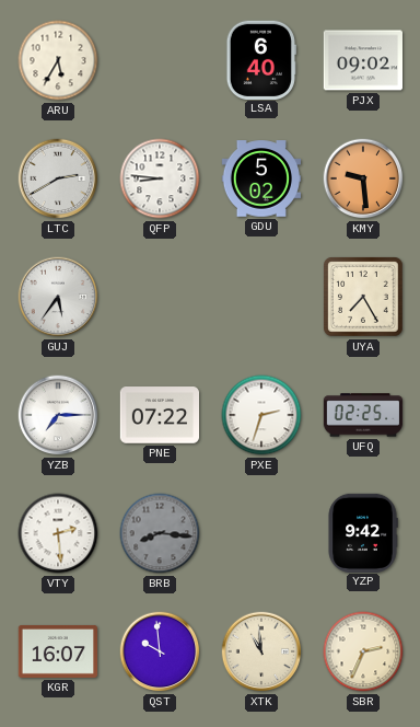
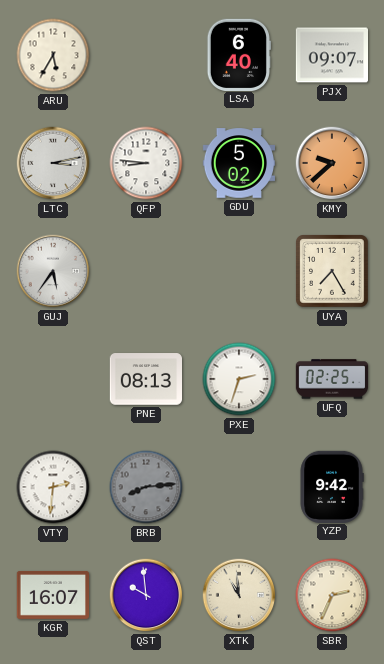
PJX: 09:02 -> 09:07
LTC: 2:40 -> 3:13
KMY: 9:29 -> 9:38
YZB: 7:15 -> none
PNE: 07:22 -> 08:13
VTY: 2:29 -> 2:31
BRB: 8:16 -> 8:14
